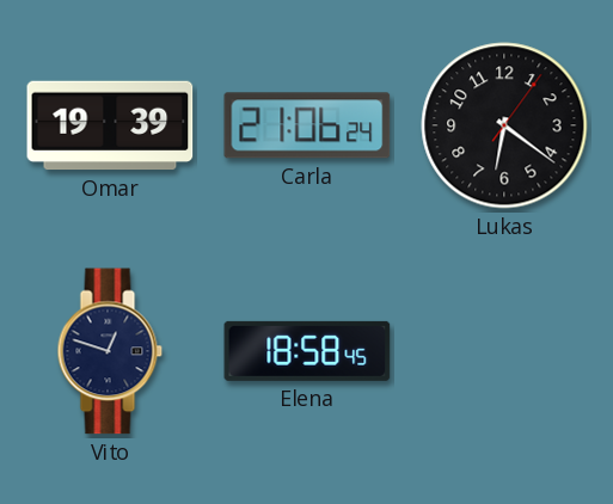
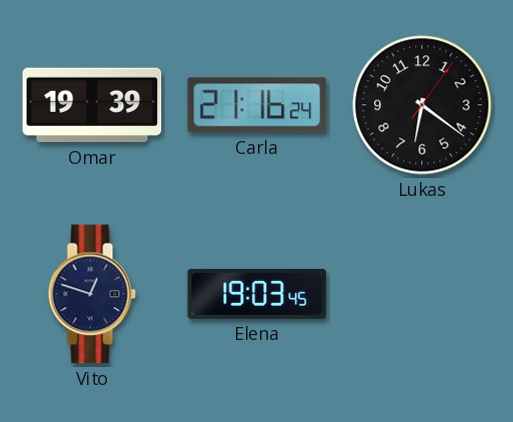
Carla: 21:06 -> 21:16
Elena: 18:58 -> 19:03
